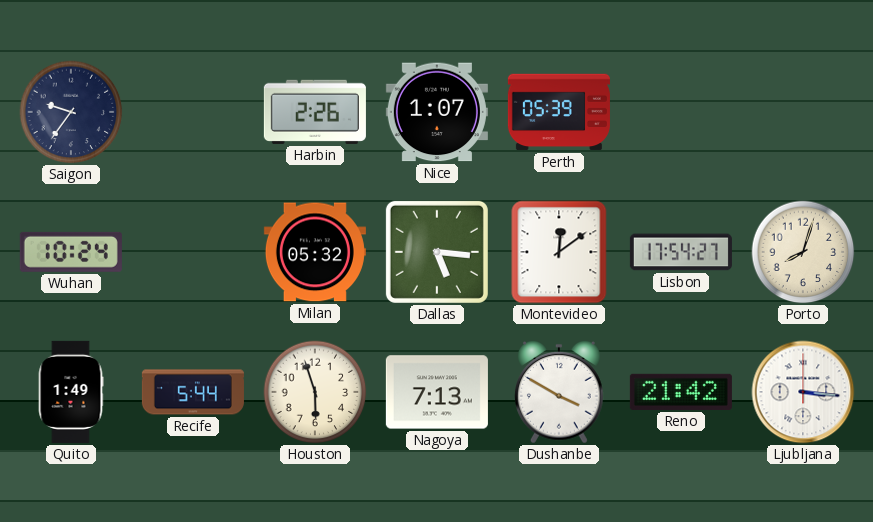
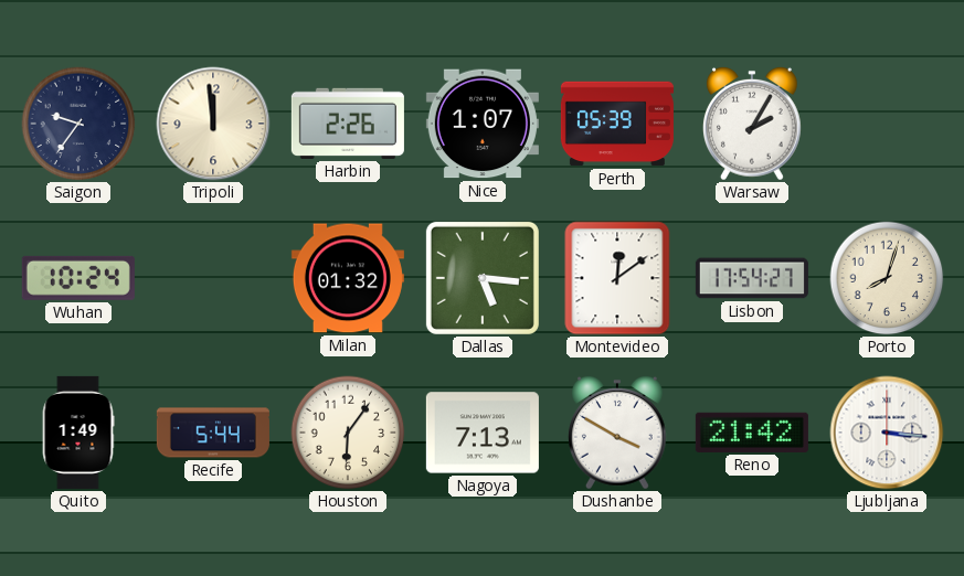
Tripoli: none -> 11:59
Warsaw: none -> 2:05
Milan: 05:32 -> 01:32
Houston: 5:57 -> 6:06
